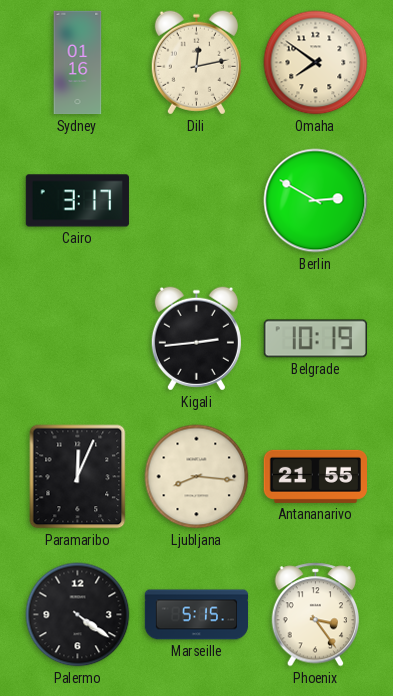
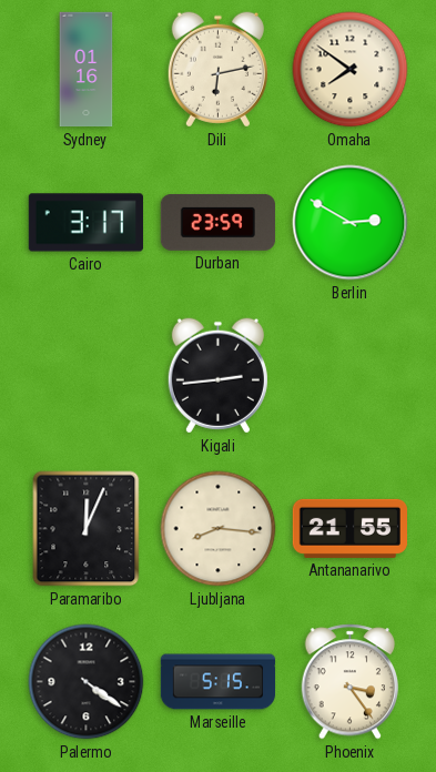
Dili: 12:13 -> 6:13
Durban: none -> 23:59
Belgrade: 10:19 -> none
